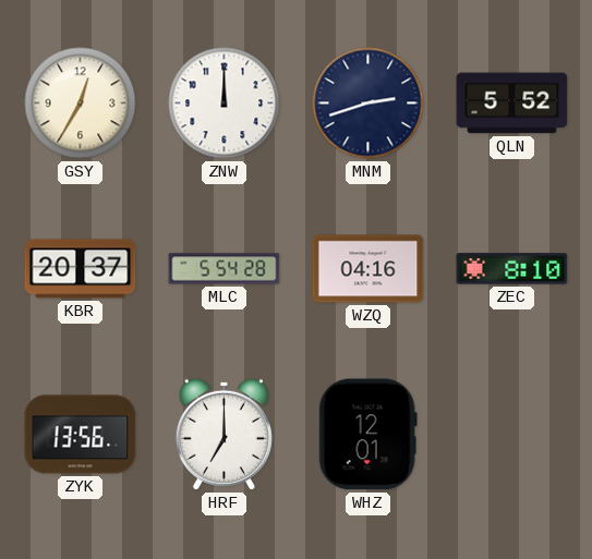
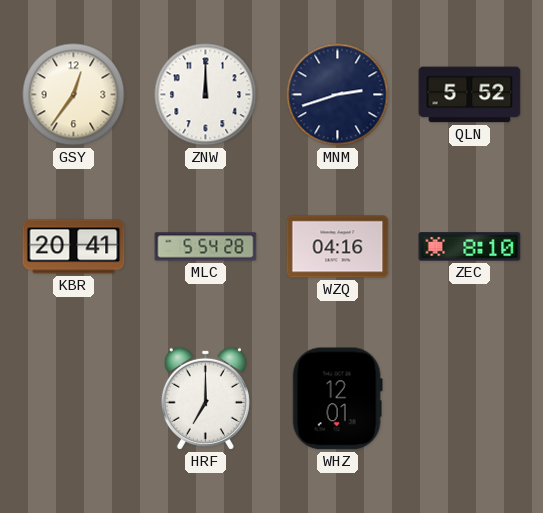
GSY: 12:35 -> 12:36
KBR: 20:37 -> 20:41
ZYK: 13:56 -> none
